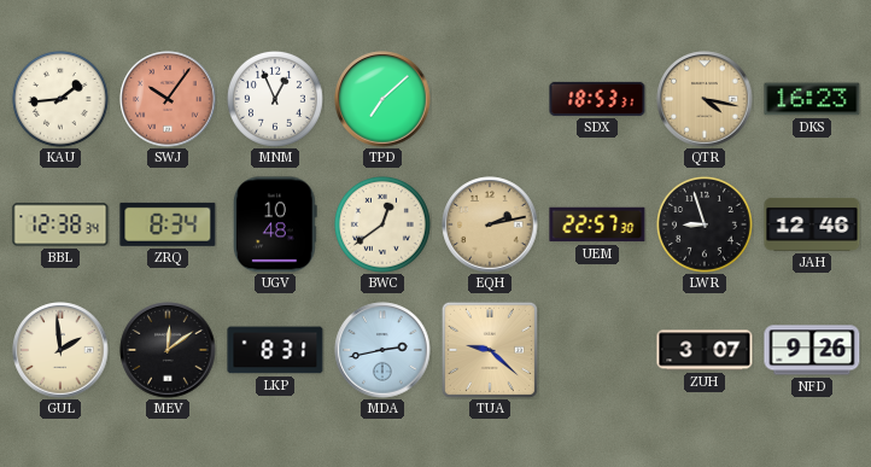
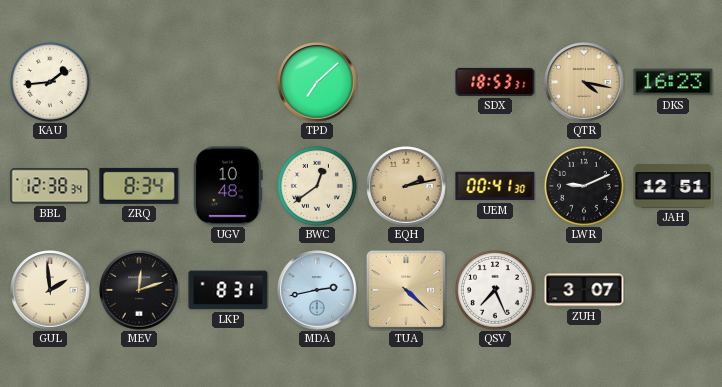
SWJ: 10:06 -> none
MNM: 12:56 -> none
UEM: 22:57 -> 00:41
LWR: 8:57 -> 9:11
JAH: 12:46 -> 12:51
MEV: 12:09 -> 12:12
TUA: 9:22 -> 4:22
QSV: none -> 7:26
NFD: 9:26 -> none
